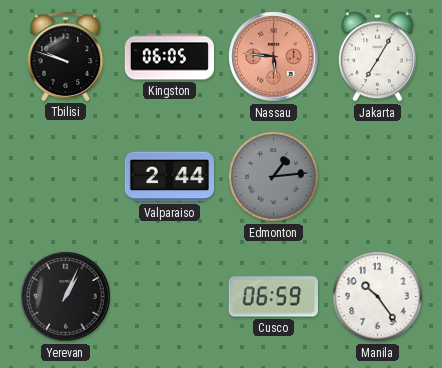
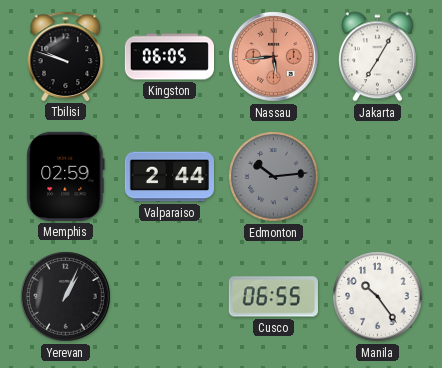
Nassau: 5:46 -> 5:44
Memphis: none -> 02:59
Edmonton: 1:14 -> 10:14
Cusco: 06:59 -> 06:55
